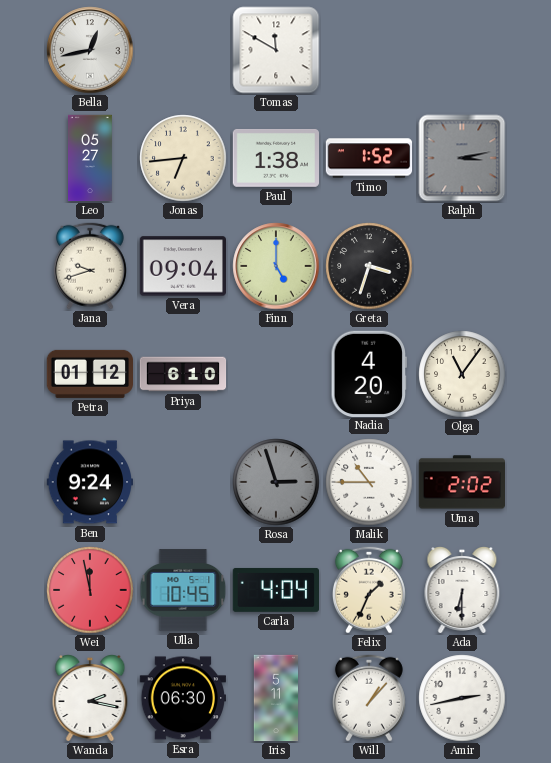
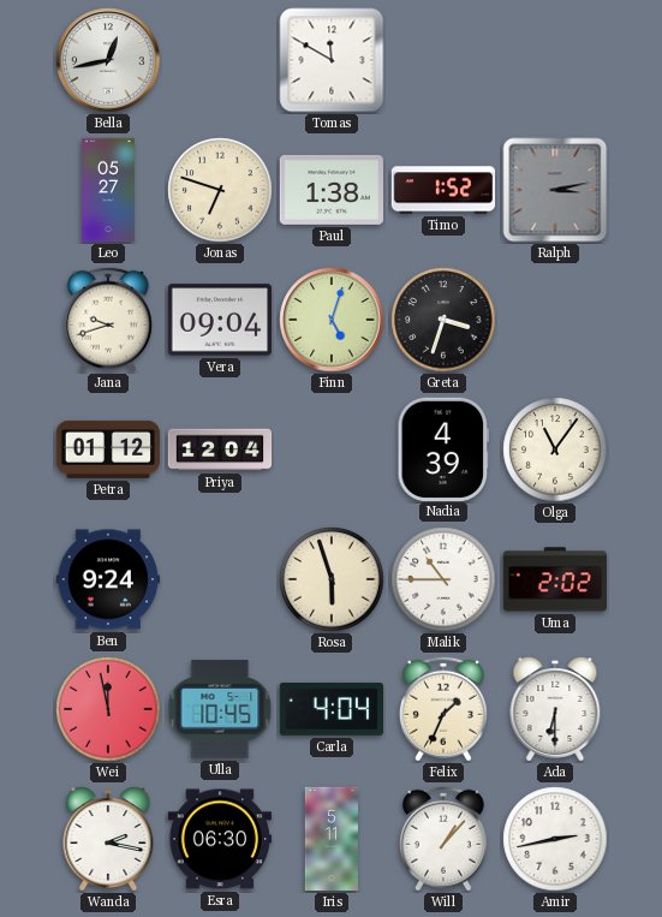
Jonas: 6:44 -> 6:48
Finn: 5:00 -> 5:03
Priya: 6:10 -> 12:04
Nadia: 4:20 -> 4:39
Rosa: 2:57 -> 5:57
Rosa dial: grey -> cream
